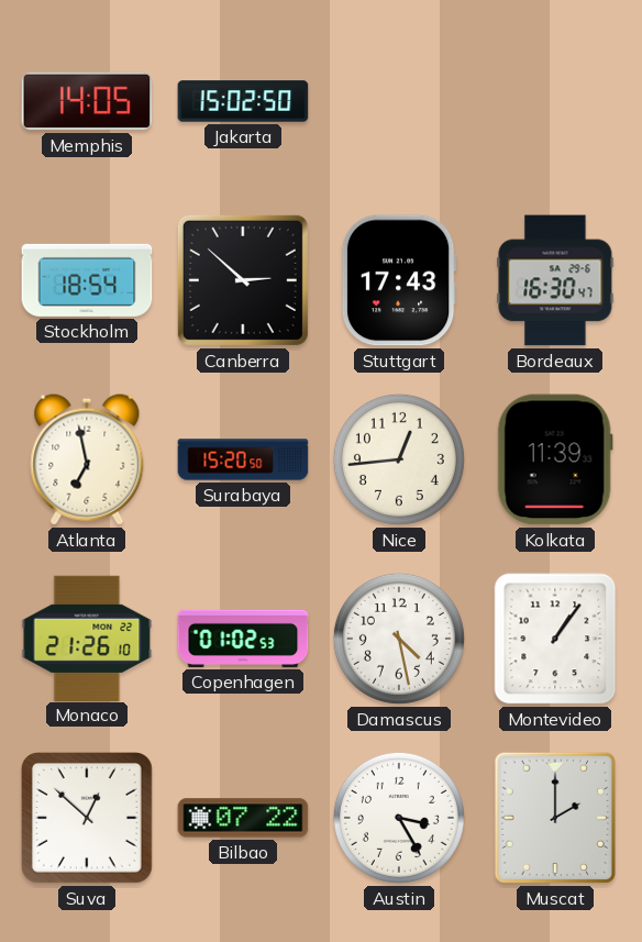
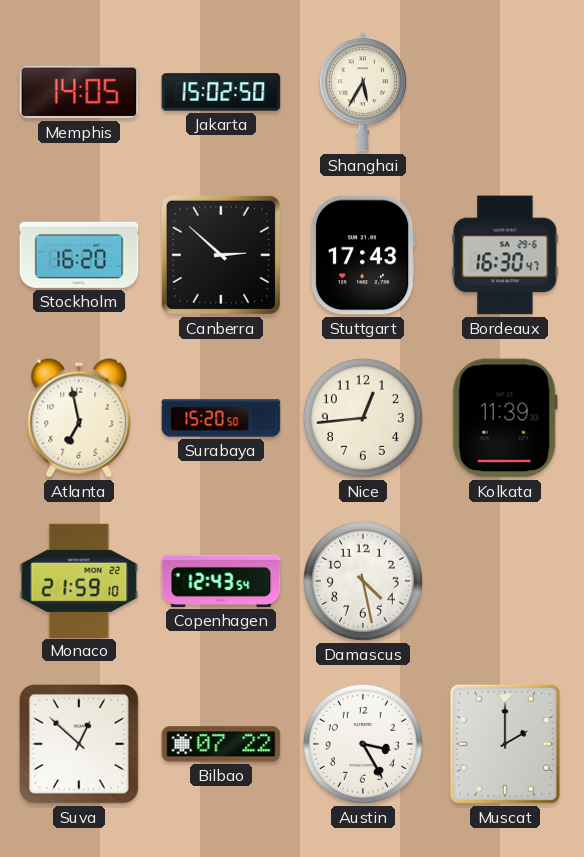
Shanghai: none -> 5:35
Stockholm: 18:54 -> 16:20
Monaco: 21:26 -> 21:59
Copenhagen: 01:02 -> 12:43
Montevideo: 1:06 -> none
